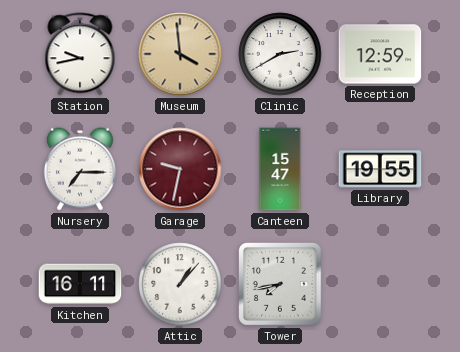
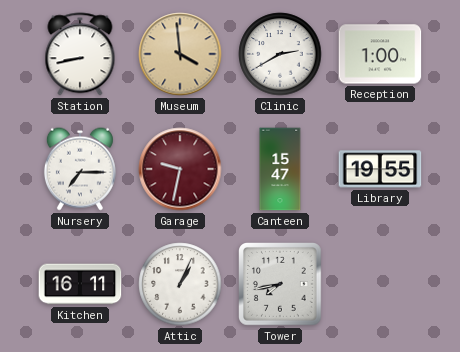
Station: 9:43 -> 8:43
Reception: 12:59 -> 1:00
Attic: 1:07 -> 1:04
